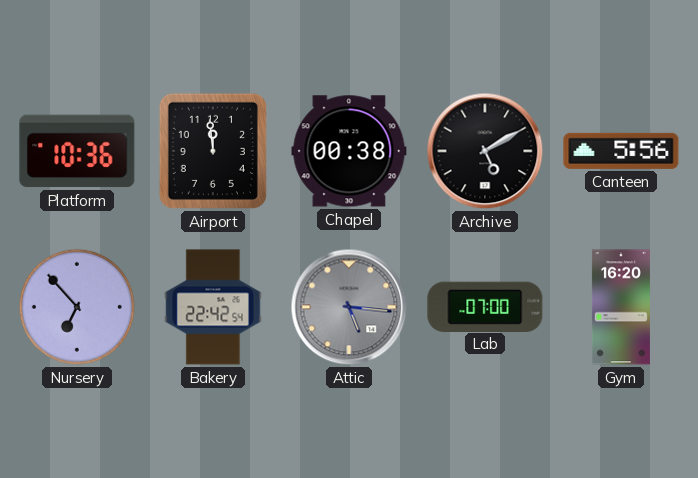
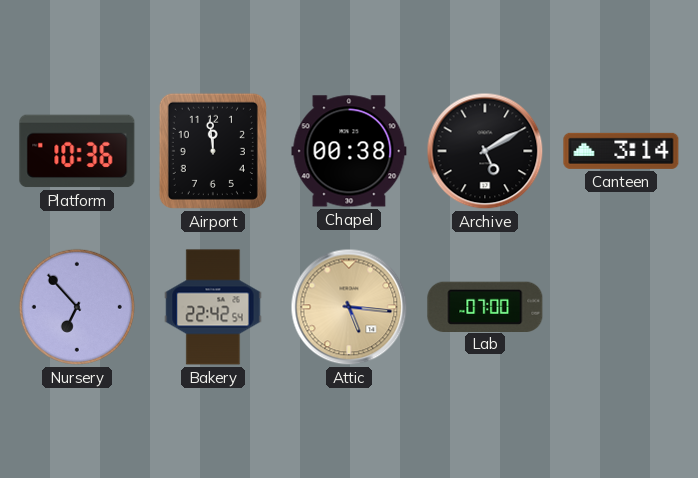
Canteen: 5:56 -> 3:14
Attic dial: grey -> champagne
Gym: 16:20 -> none
